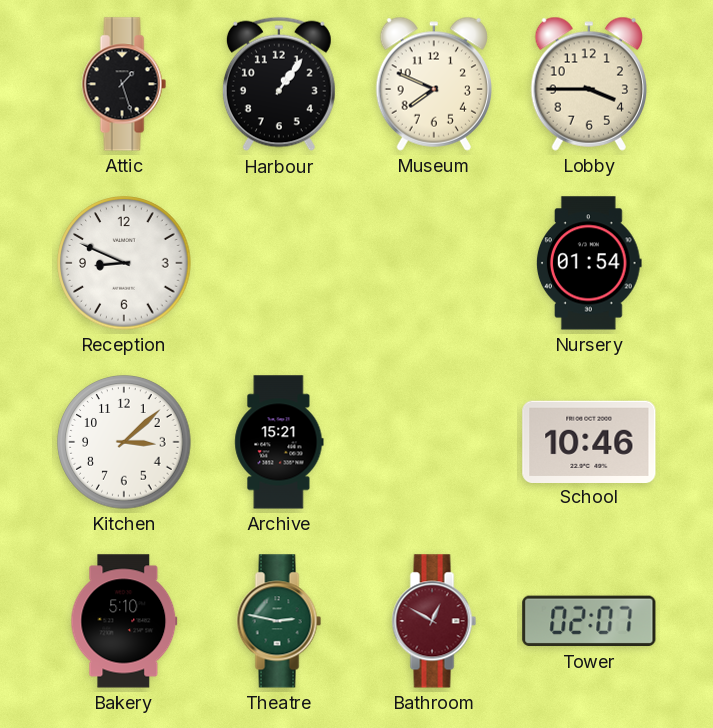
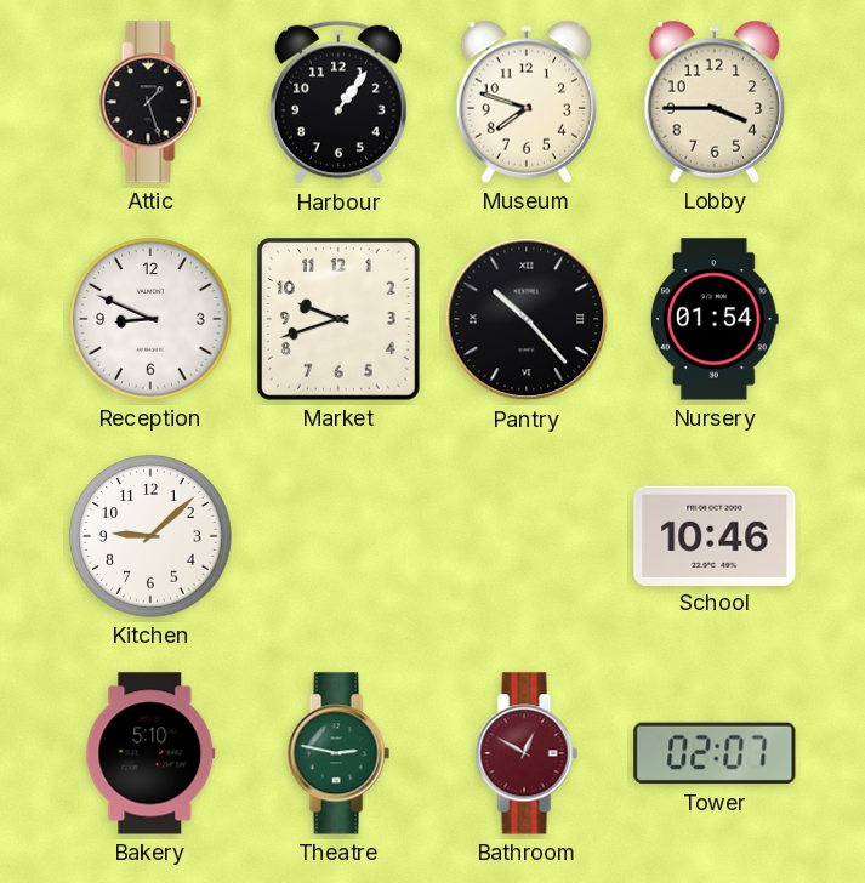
Museum: 7:49 -> 7:48
Market: none -> 9:42
Pantry: none -> 10:23
Kitchen: 3:08 -> 9:08
Archive: 15:21 -> none
